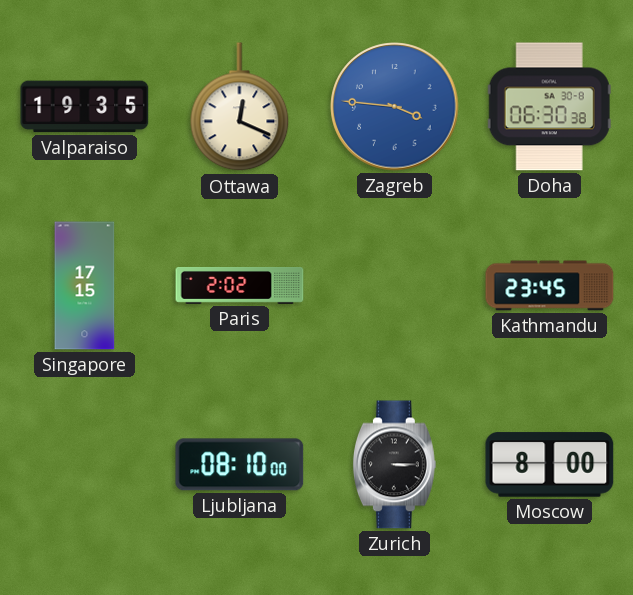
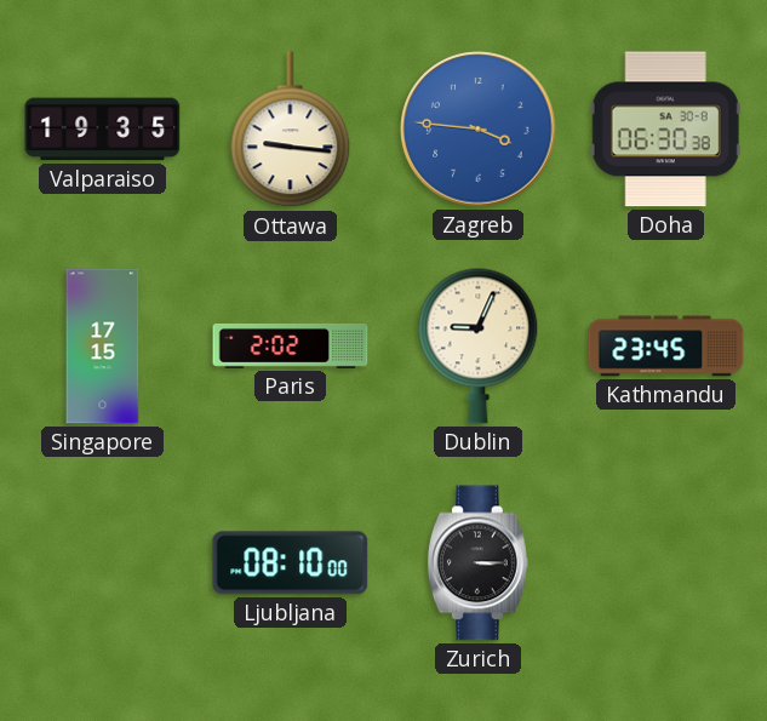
Ottawa: 12:19 -> 9:16
Dublin: none -> 9:04
Moscow: 8:00 -> none
